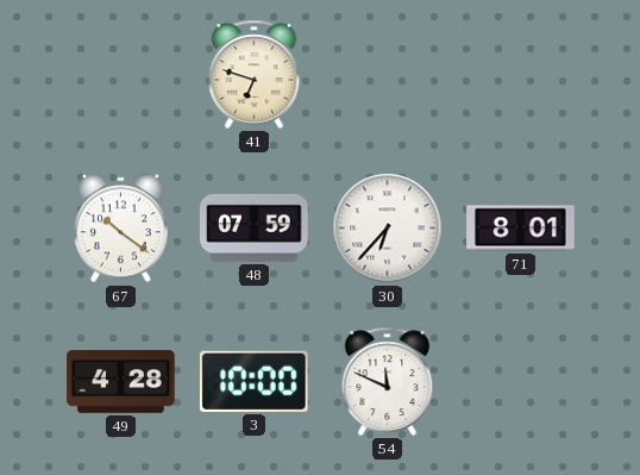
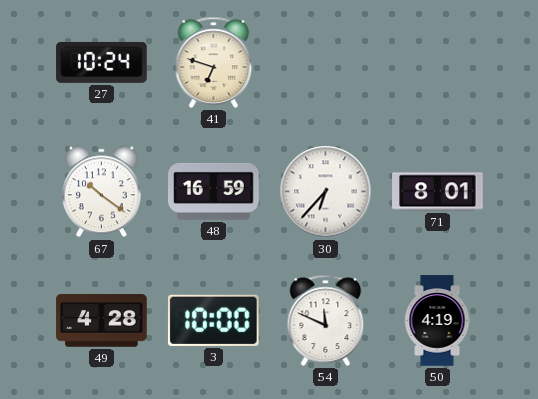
27: none -> 10:24
48: 07:59 -> 16:59
50: none -> 4:19
